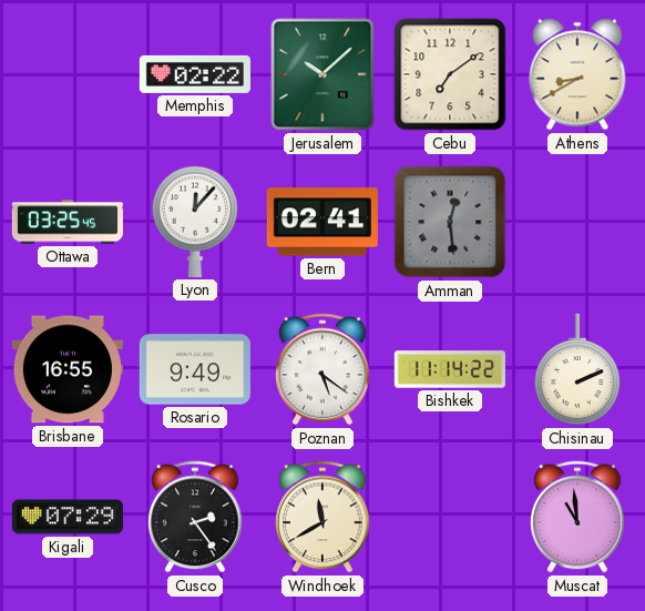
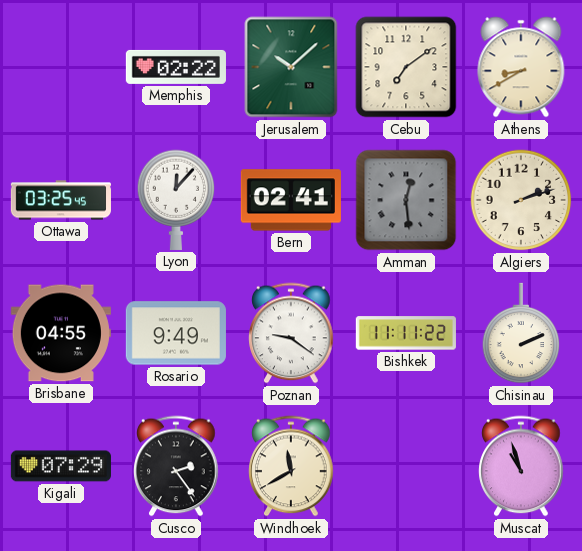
Algiers: none -> 2:12
Brisbane: 16:55 -> 04:55
Poznan: 5:21 -> 9:21
Bishkek: 11:14 -> 11:11
Muscat: 10:59 -> 10:57
